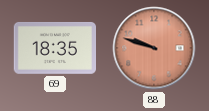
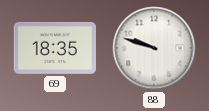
88 dial: salmon -> white
